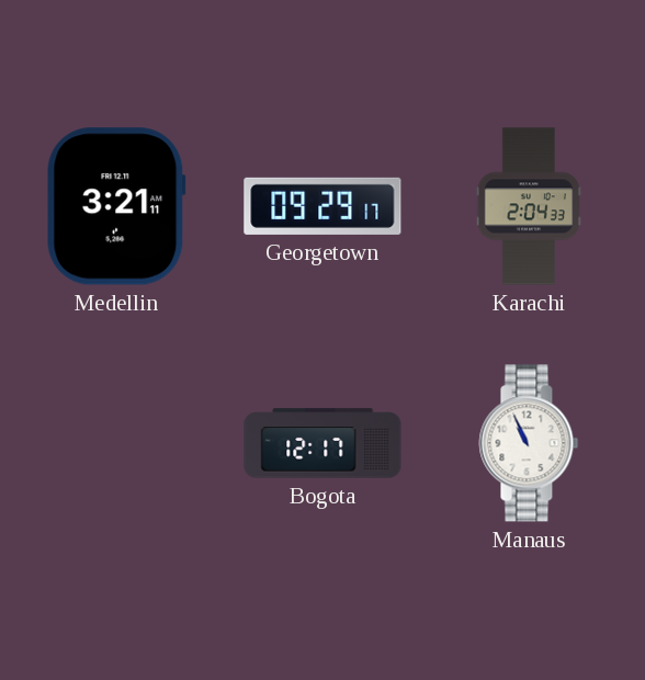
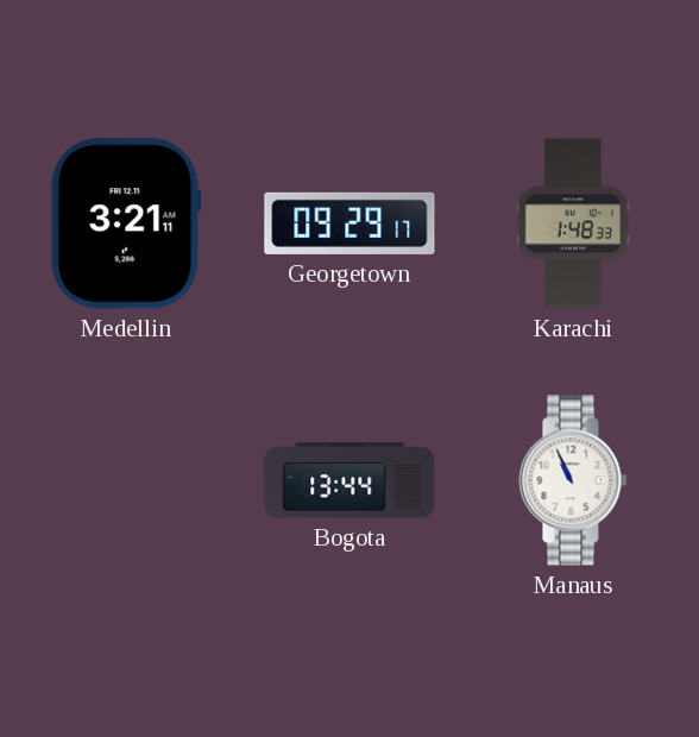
Karachi: 2:04 -> 1:48
Bogota: 12:17 -> 13:44
